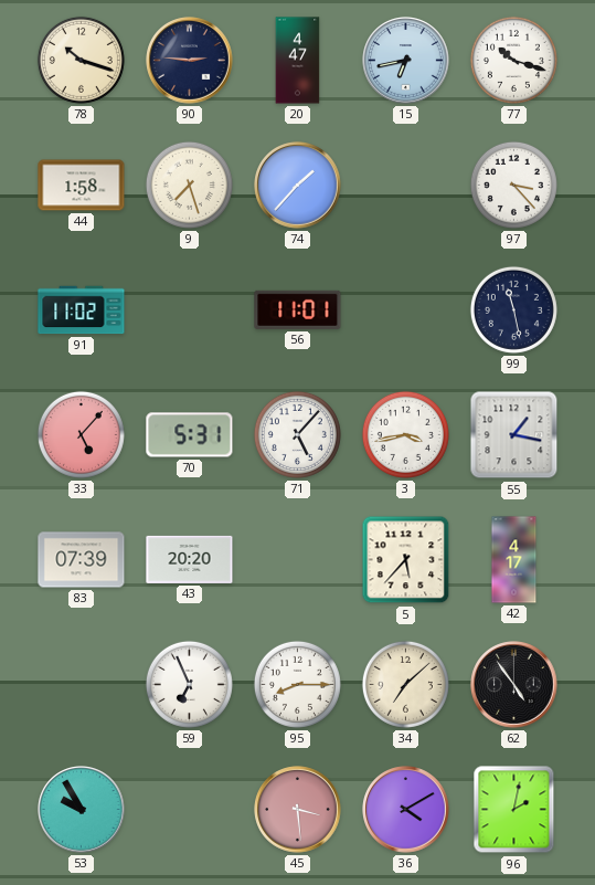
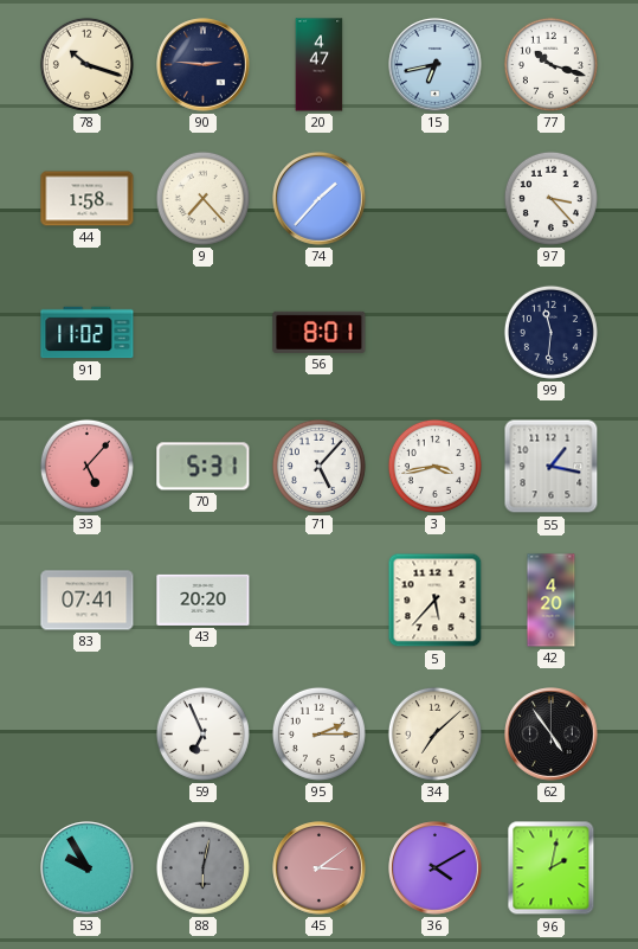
9: 7:27 -> 7:23
56: 11:01 -> 8:01
99: 11:28 -> 11:31
83: 07:39 -> 07:41
42: 4:17 -> 4:20
95: 8:15 -> 2:15
88: none -> 6:02
45: 3:29 -> 3:09
